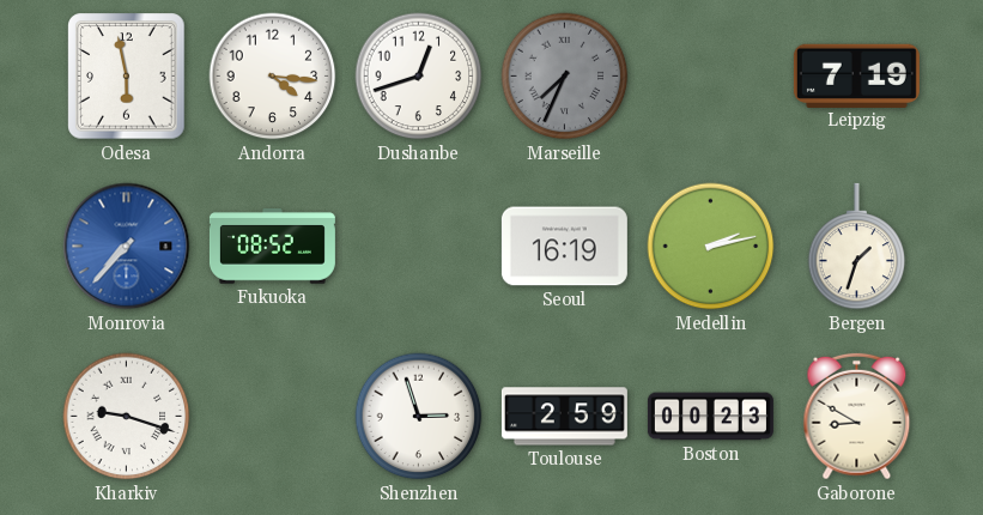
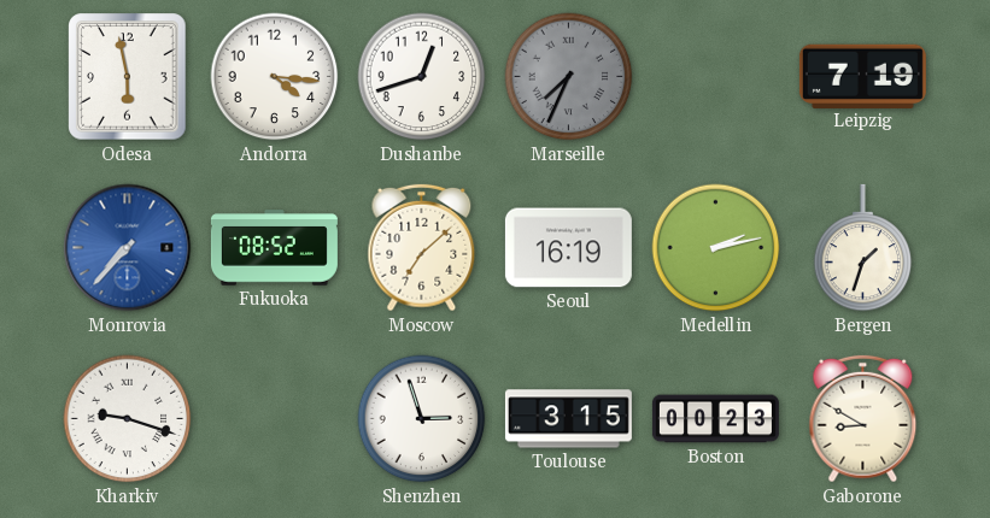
Moscow: none -> 7:08
Toulouse: 2:59 -> 3:15
